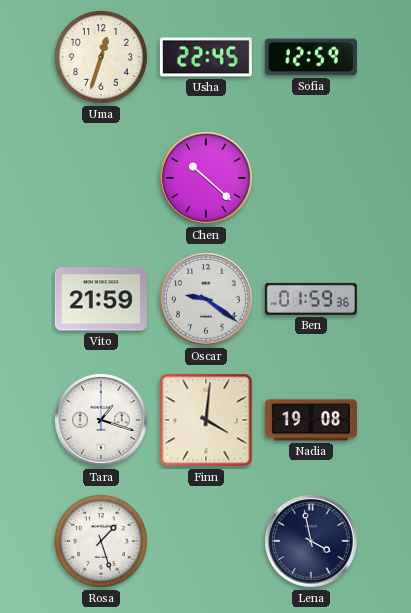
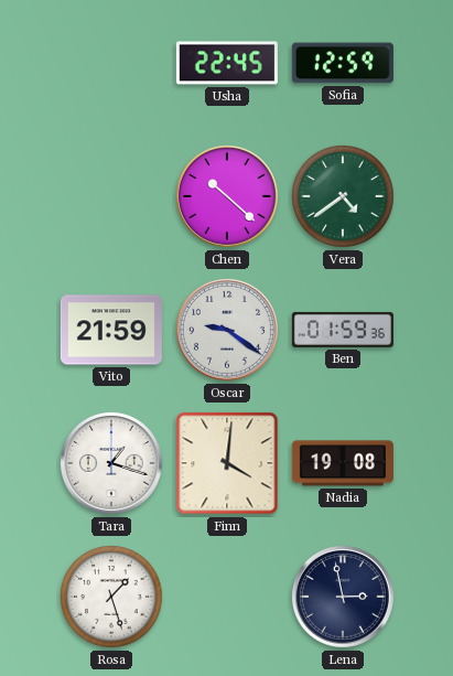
Uma: 12:33 -> none
Vera: none -> 4:39
Lena: 3:58 -> 2:58
